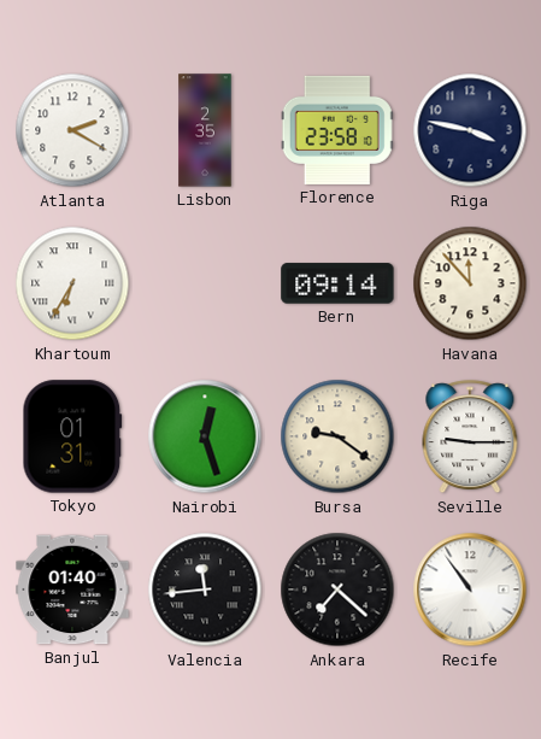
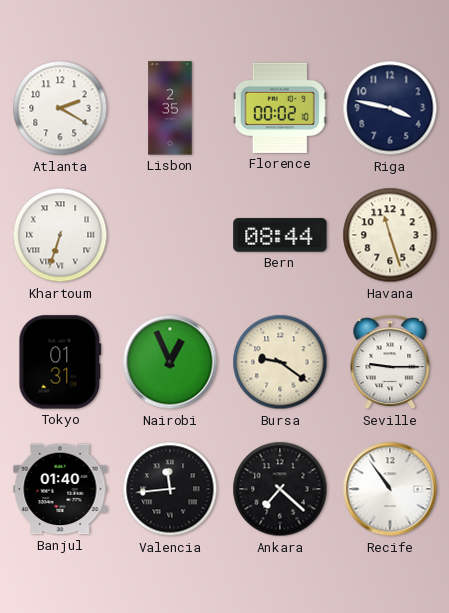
Florence: 23:58 -> 00:02
Khartoum: 6:35 -> 6:33
Bern: 09:14 -> 08:44
Havana: 11:53 -> 11:27
Nairobi: 12:27 -> 12:56
